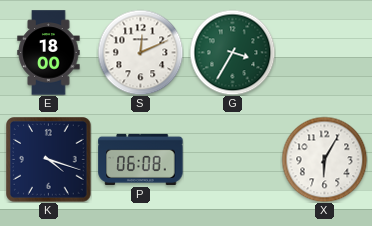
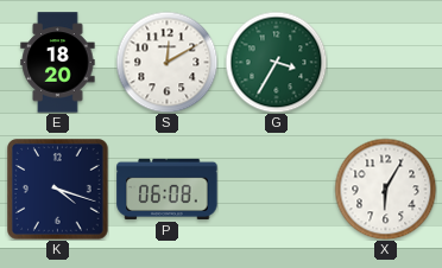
E: 18:00 -> 18:20
S: 12:11 -> 12:10
